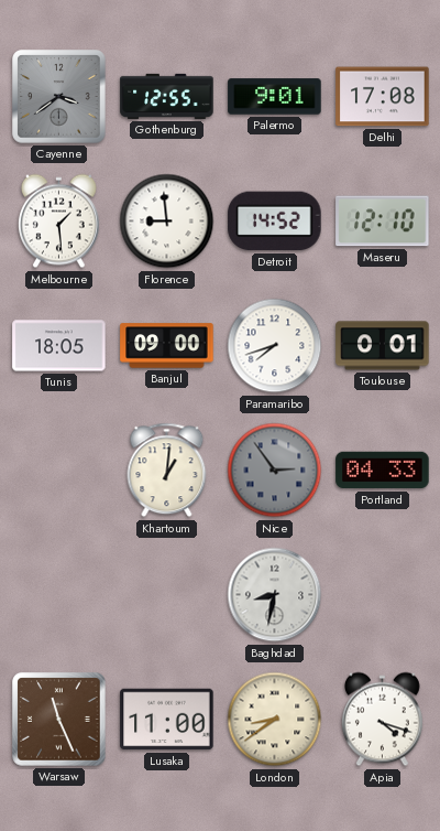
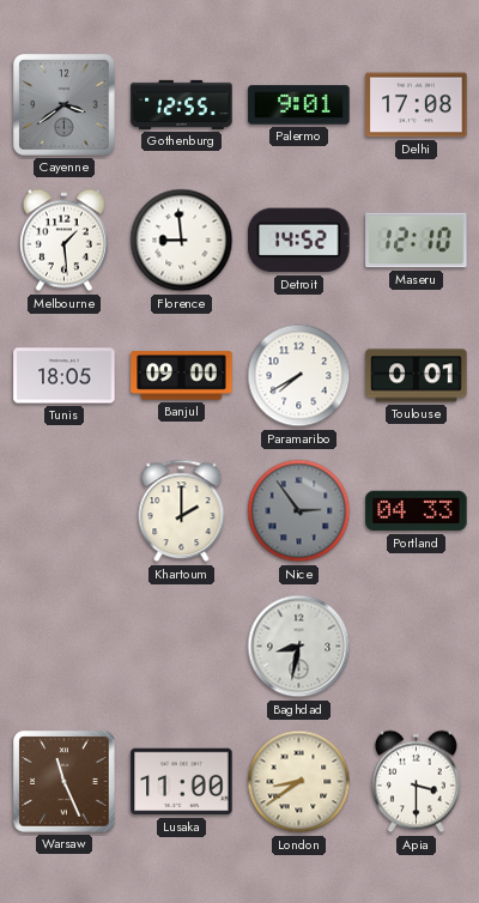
Paramaribo: 7:42 -> 7:40
Khartoum: 1:01 -> 2:00
Apia: 4:18 -> 3:30
